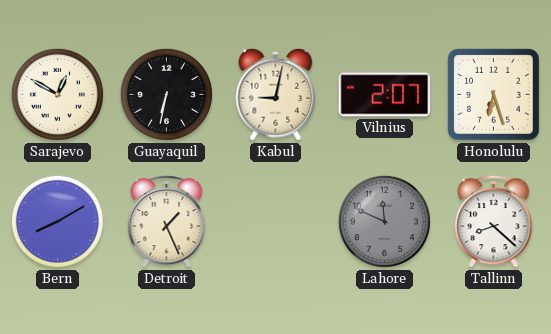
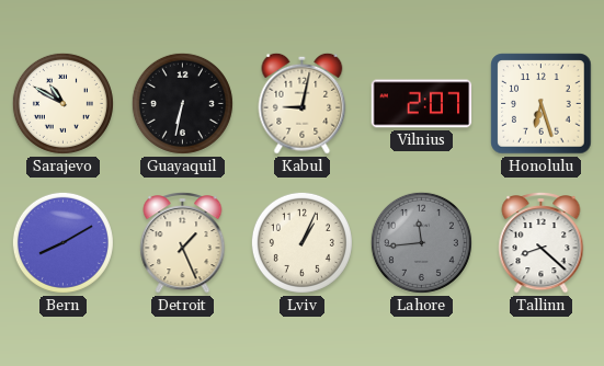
Sarajevo: 12:50 -> 10:50
Lviv: none -> 1:04
Lahore: 11:49 -> 11:44
